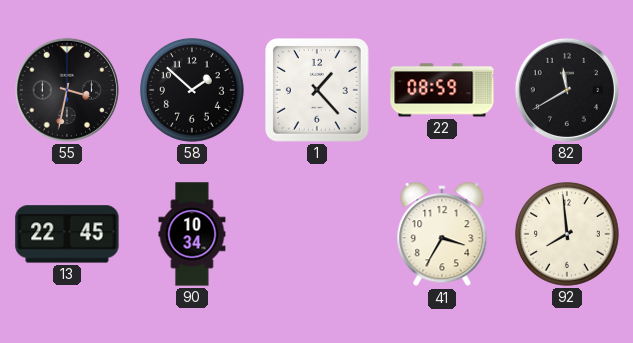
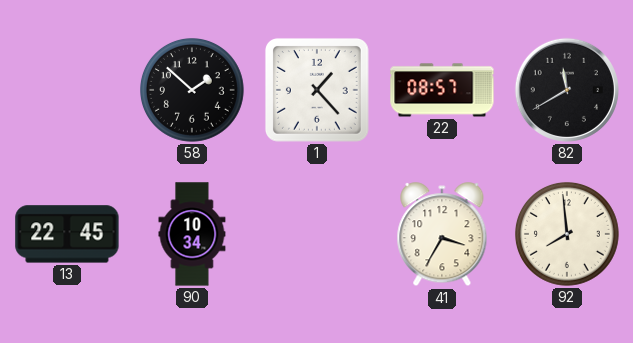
55: 3:32 -> none
22: 08:59 -> 08:57
